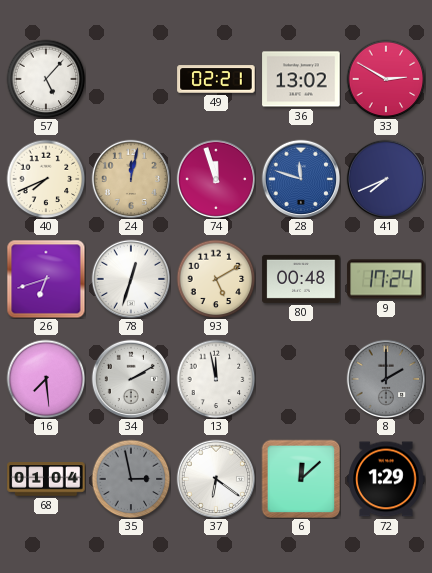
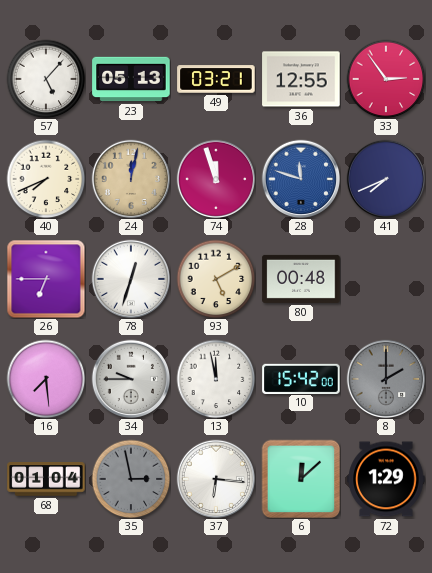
23: none -> 05:13
49: 02:21 -> 03:21
36: 13:02 -> 12:55
33: 2:50 -> 2:54
26: 6:42 -> 6:45
9: 17:24 -> none
34: 2:10 -> 9:45
10: none -> 15:42
37: 6:21 -> 6:16
